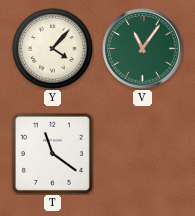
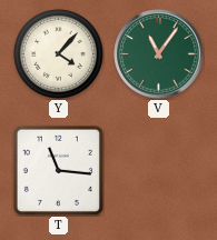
T: 11:21 -> 11:16
